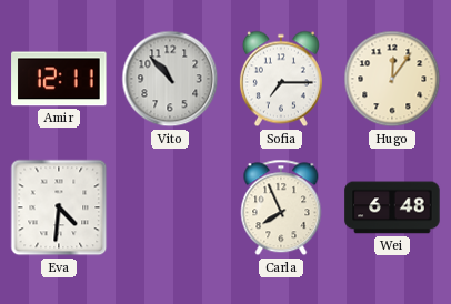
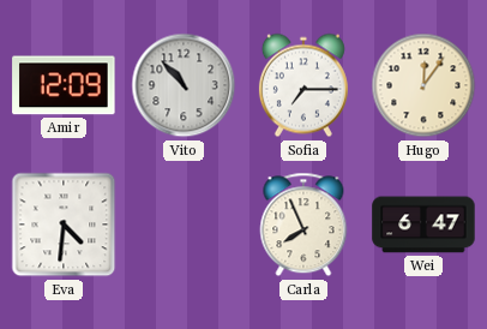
Amir: 12:11 -> 12:09
Wei: 6:48 -> 6:47
